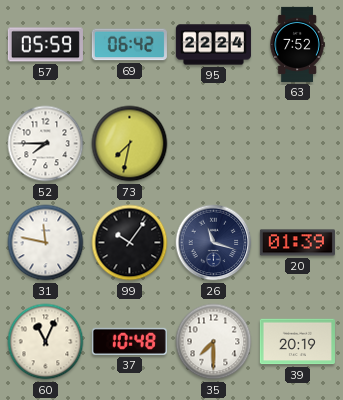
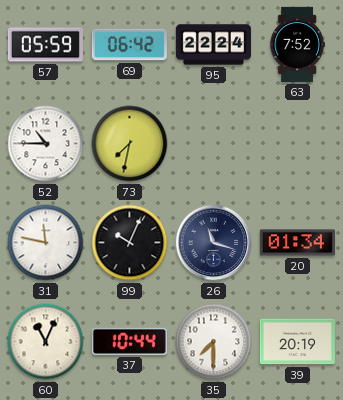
52: 7:45 -> 10:45
99: 10:06 -> 10:04
20: 01:39 -> 01:34
37: 10:48 -> 10:44
